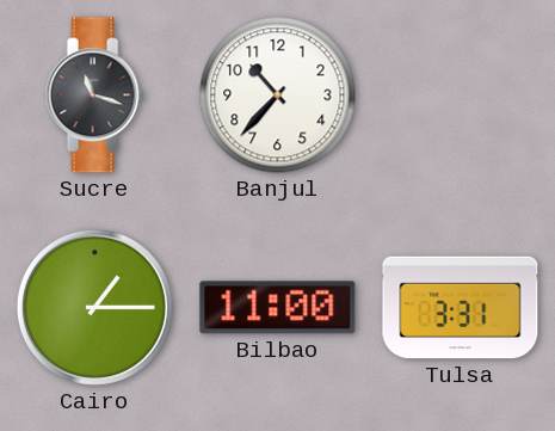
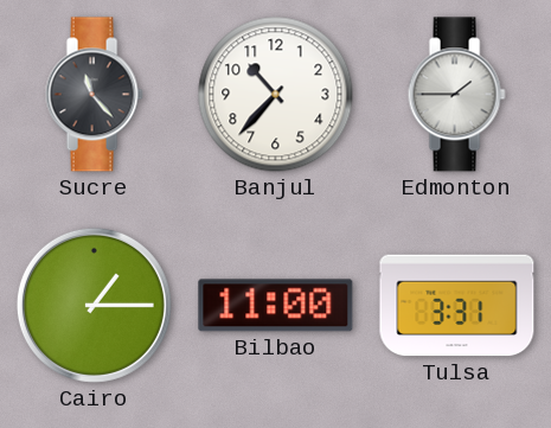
Sucre: 11:18 -> 11:23
Edmonton: none -> 1:45
